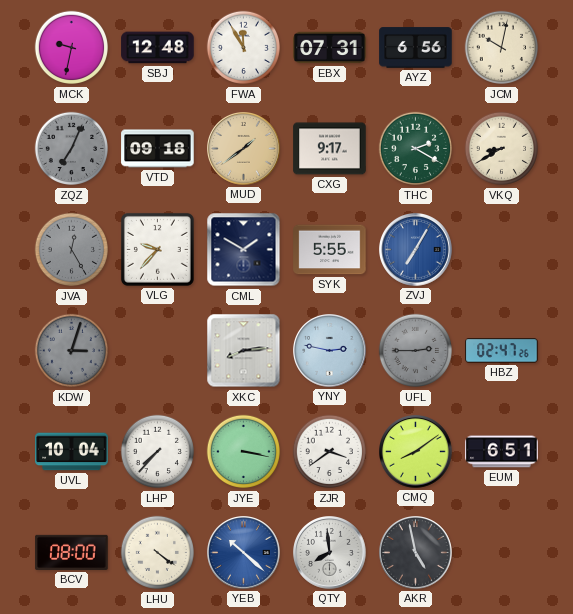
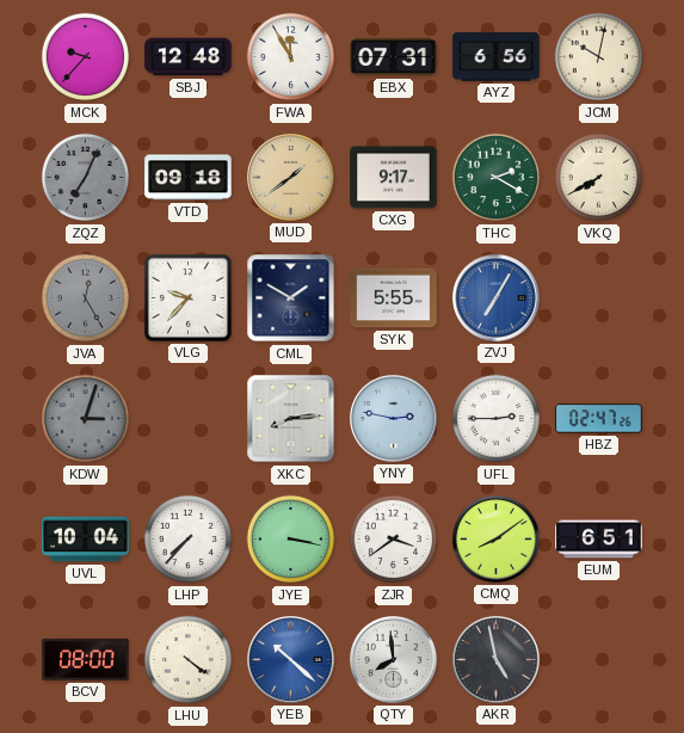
MCK: 9:32 -> 9:37
VKQ: 8:40 -> 7:40
UFL dial: grey -> white
